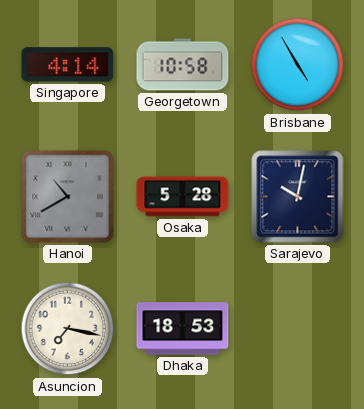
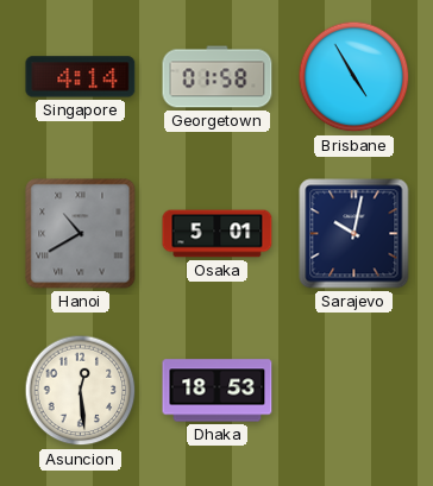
Georgetown: 10:58 -> 01:58
Osaka: 5:28 -> 5:01
Asuncion: 7:17 -> 12:29
